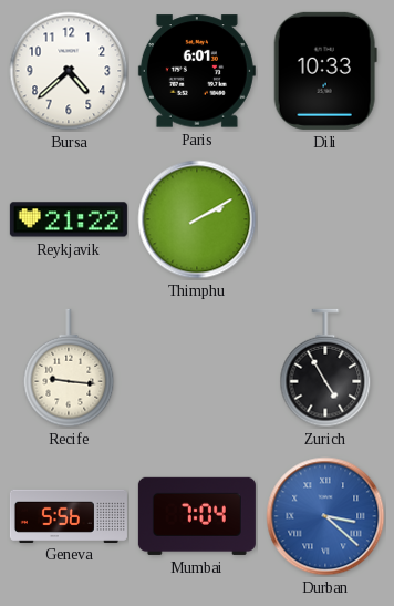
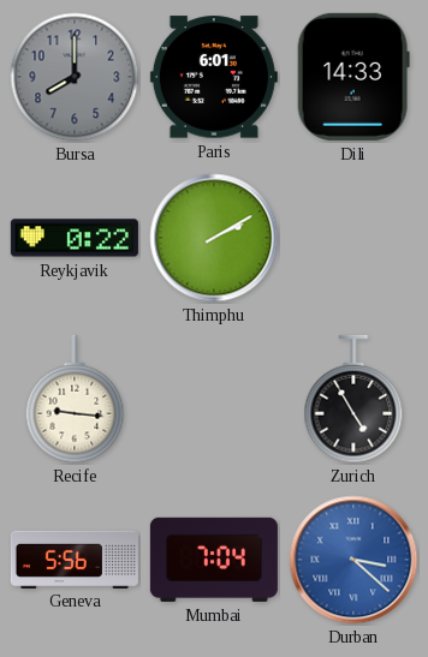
Bursa: 4:38 -> 8:00
Bursa dial: white -> grey
Dili: 10:33 -> 14:33
Reykjavik: 21:22 -> 0:22
